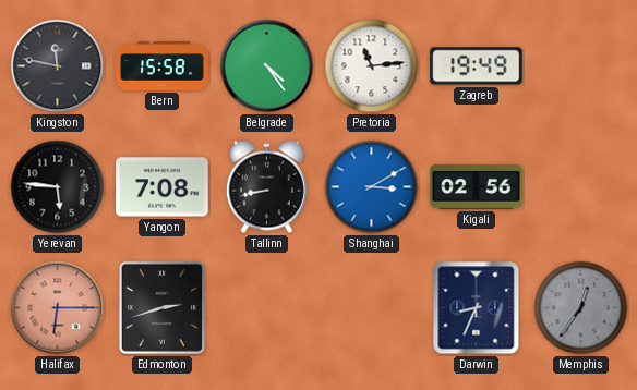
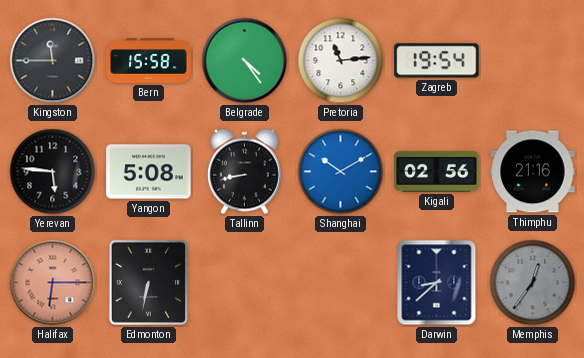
Kingston: 11:47 -> 11:45
Zagreb: 19:49 -> 19:54
Yangon: 7:08 -> 5:08
Shanghai: 3:10 -> 10:10
Thimphu: none -> 21:16
Edmonton: 2:42 -> 6:32
Darwin: 8:34 -> 8:38
